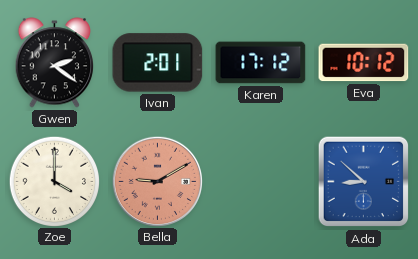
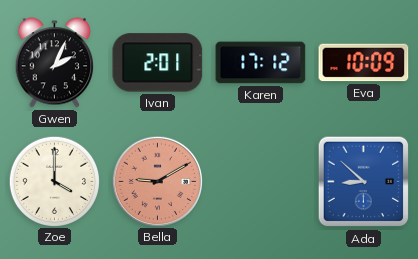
Gwen: 2:21 -> 2:04
Eva: 10:12 -> 10:09
